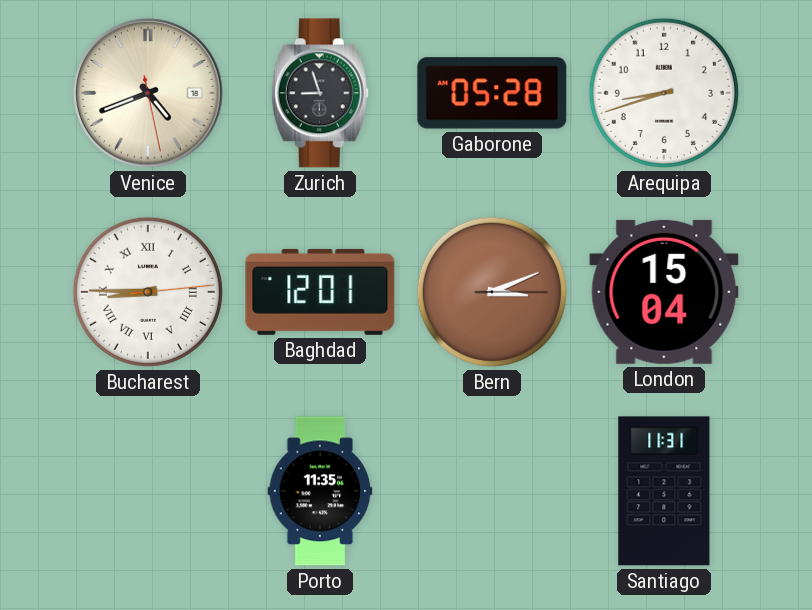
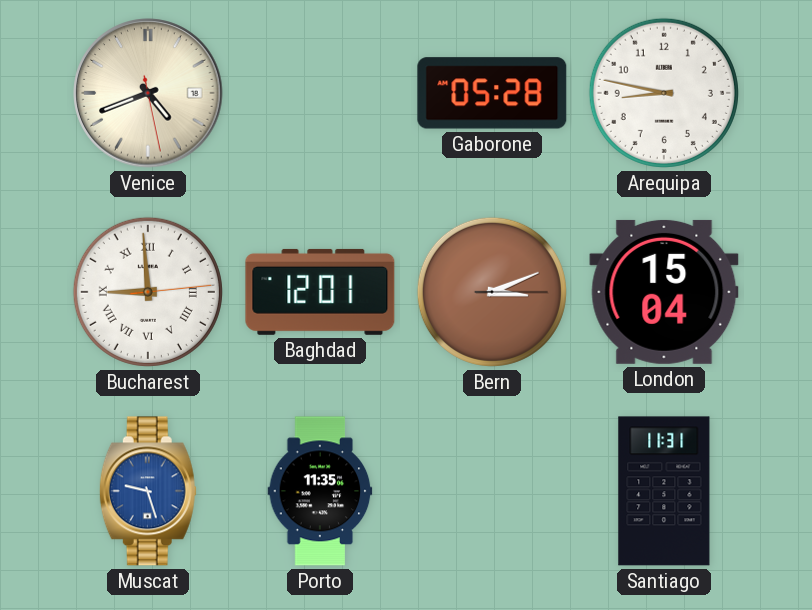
Zurich: 8:57 -> none
Arequipa: 8:42 -> 8:47
Bucharest: 8:45 -> 8:59
Muscat: none -> 9:27
